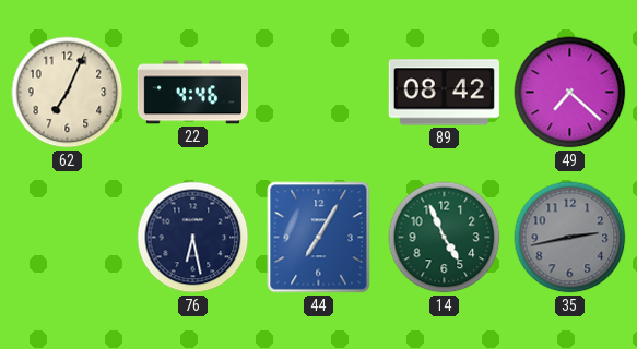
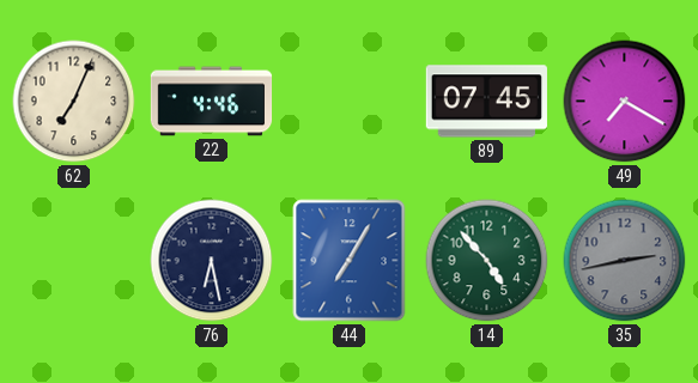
89: 08:42 -> 07:45
49: 7:22 -> 7:20
14: 4:56 -> 4:53
